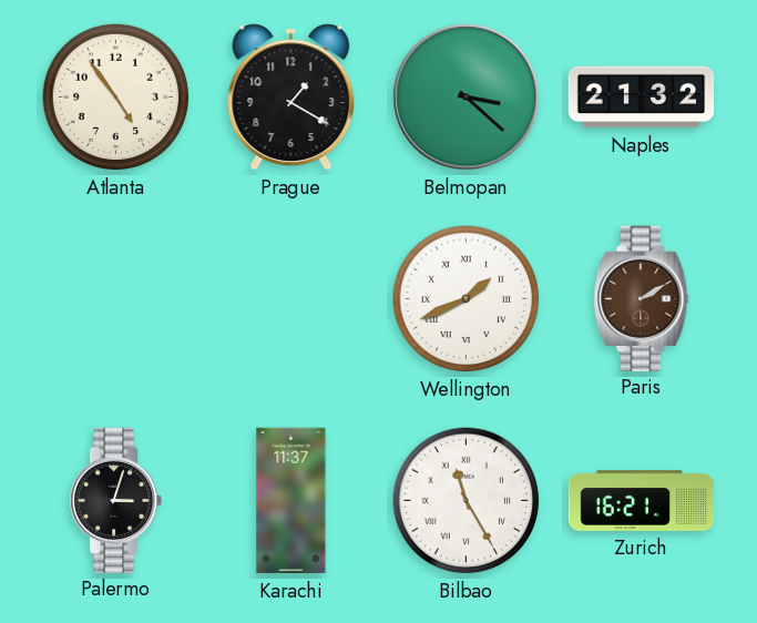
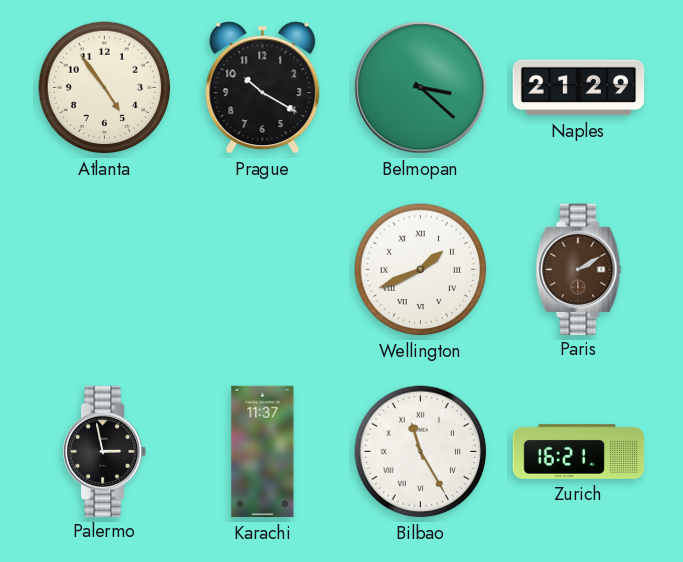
Prague: 1:20 -> 10:20
Naples: 21:32 -> 21:29
Palermo: 3:03 -> 2:58
